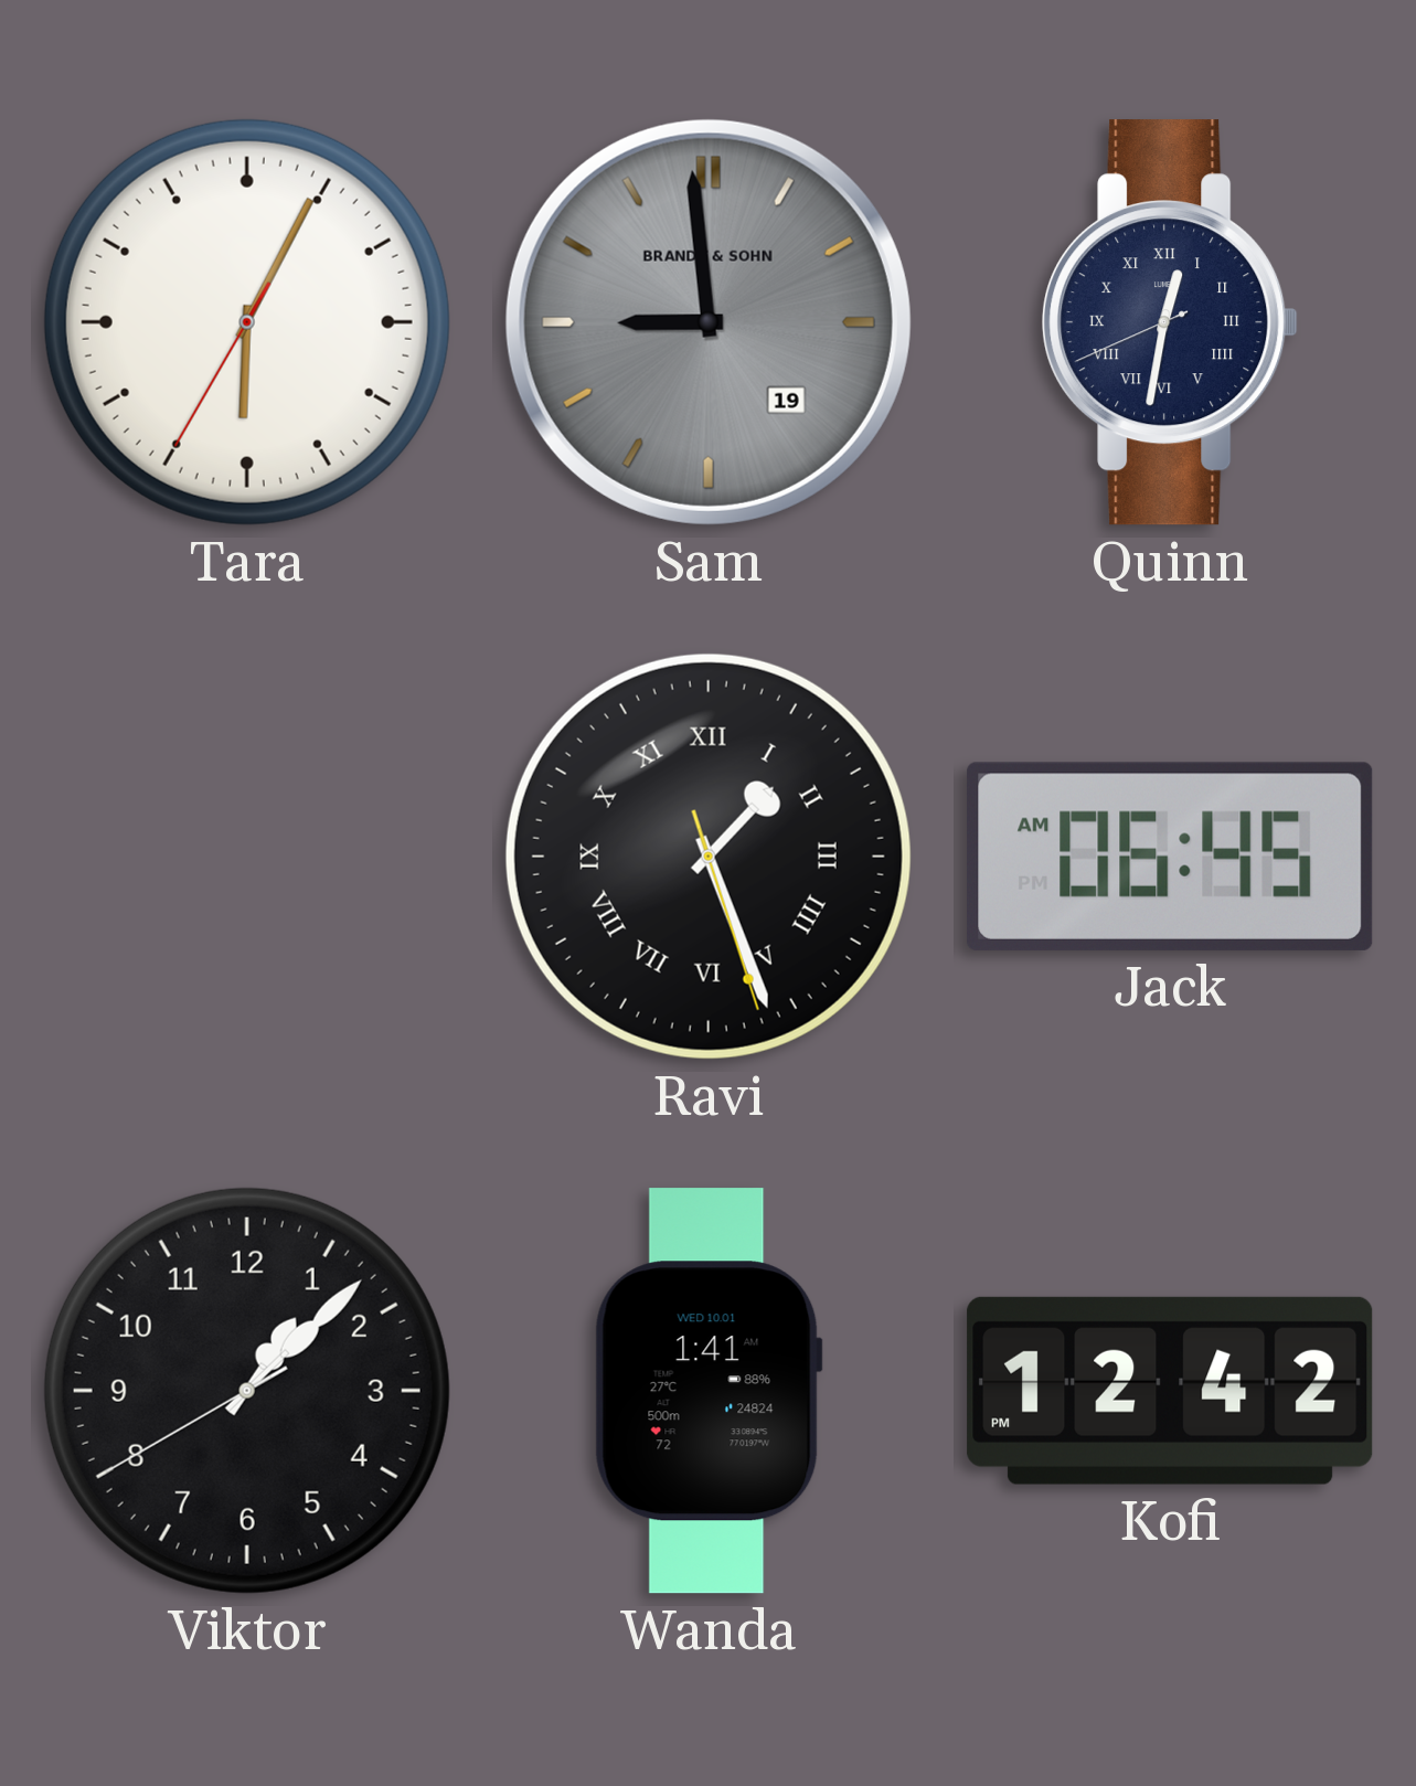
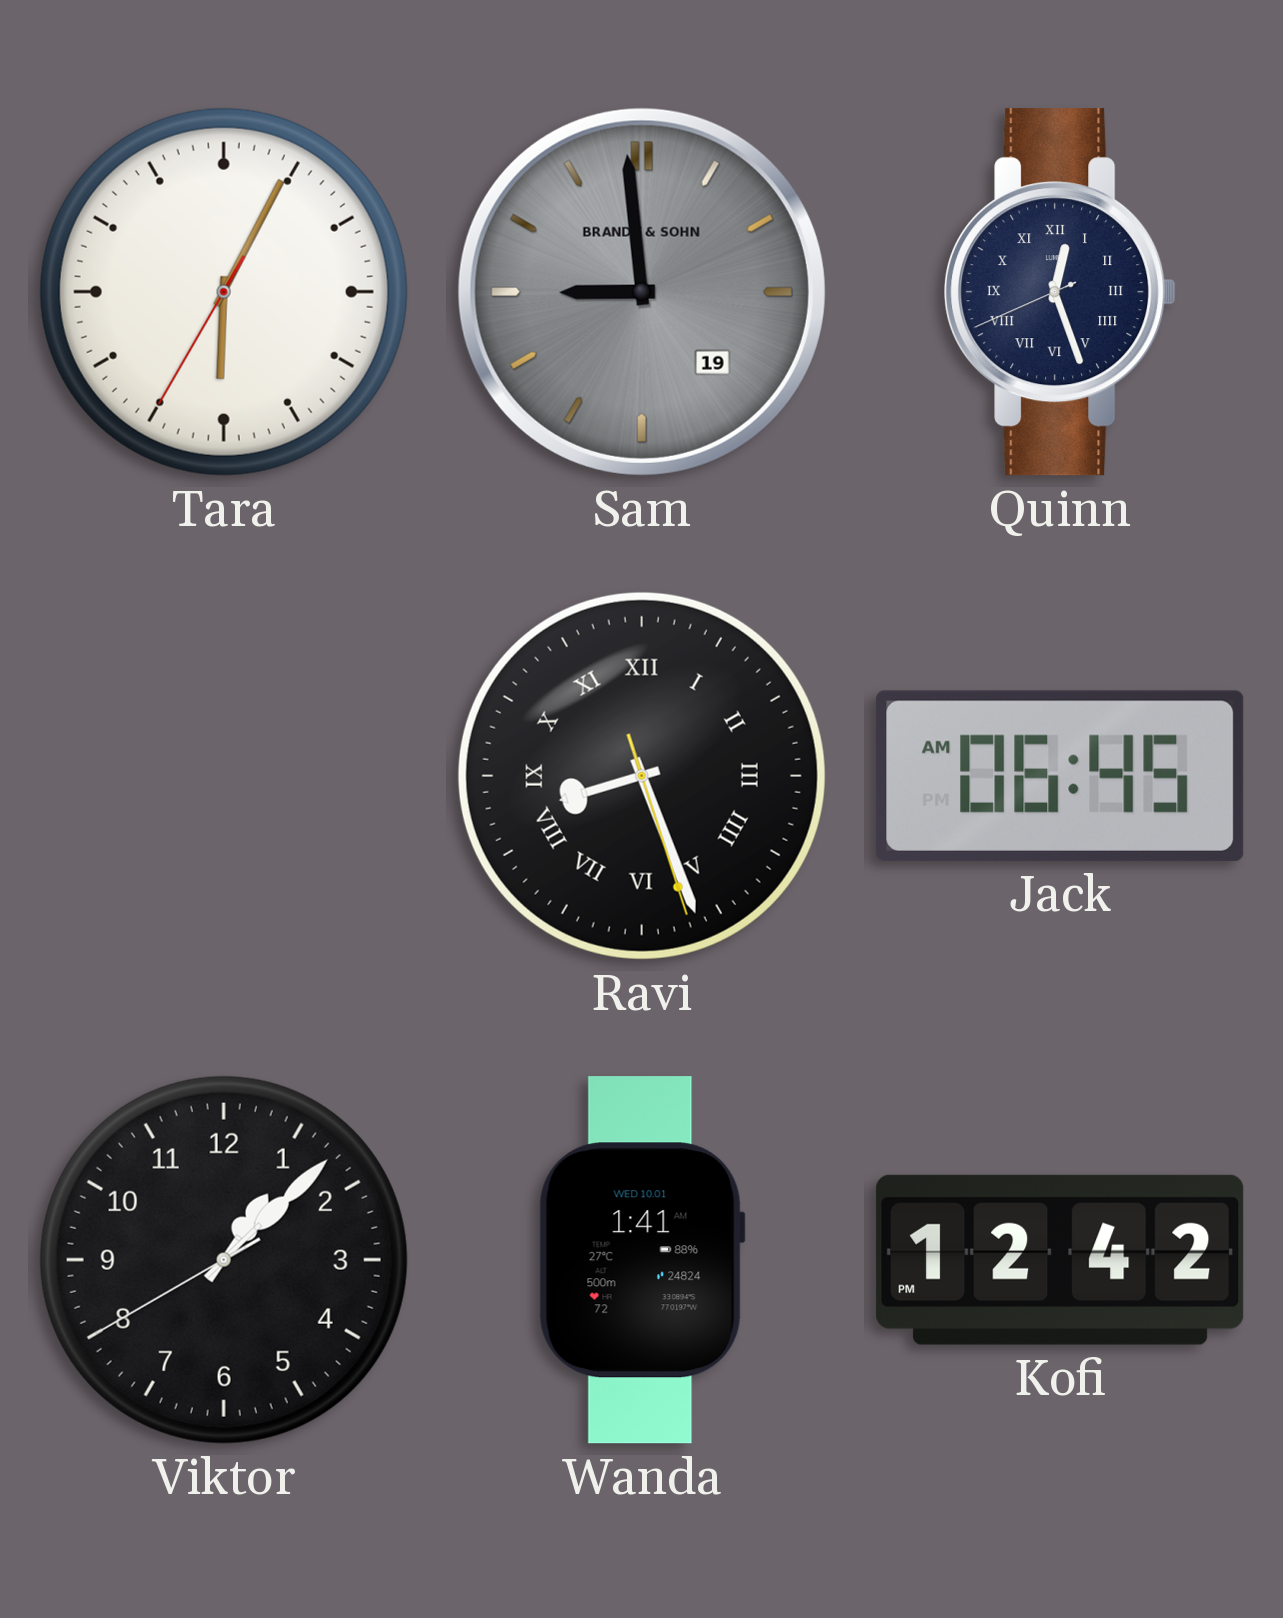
Quinn: 12:31 -> 12:26
Ravi: 1:26 -> 8:26
